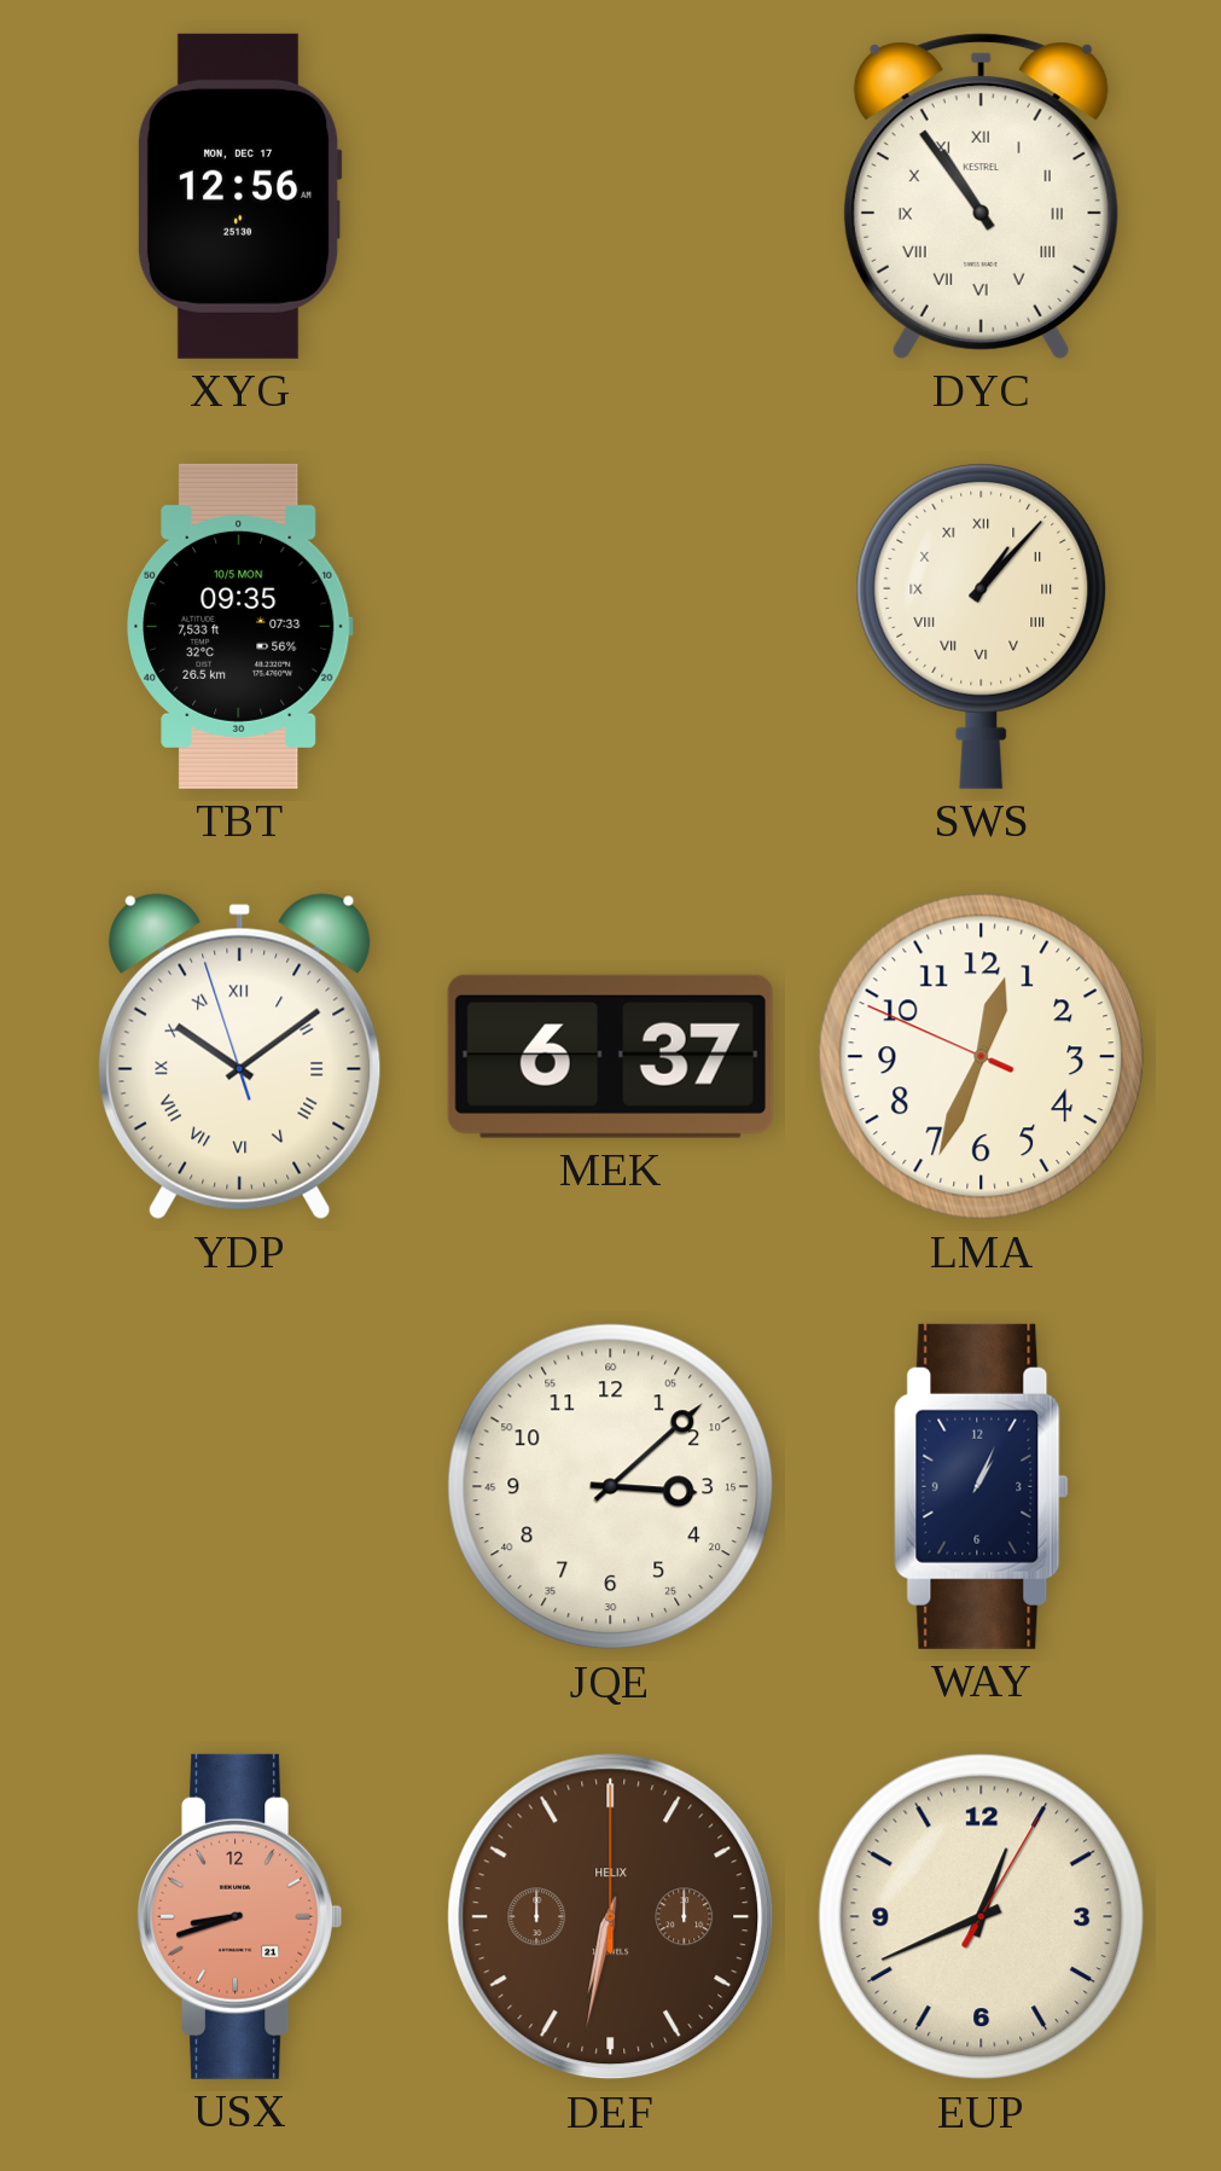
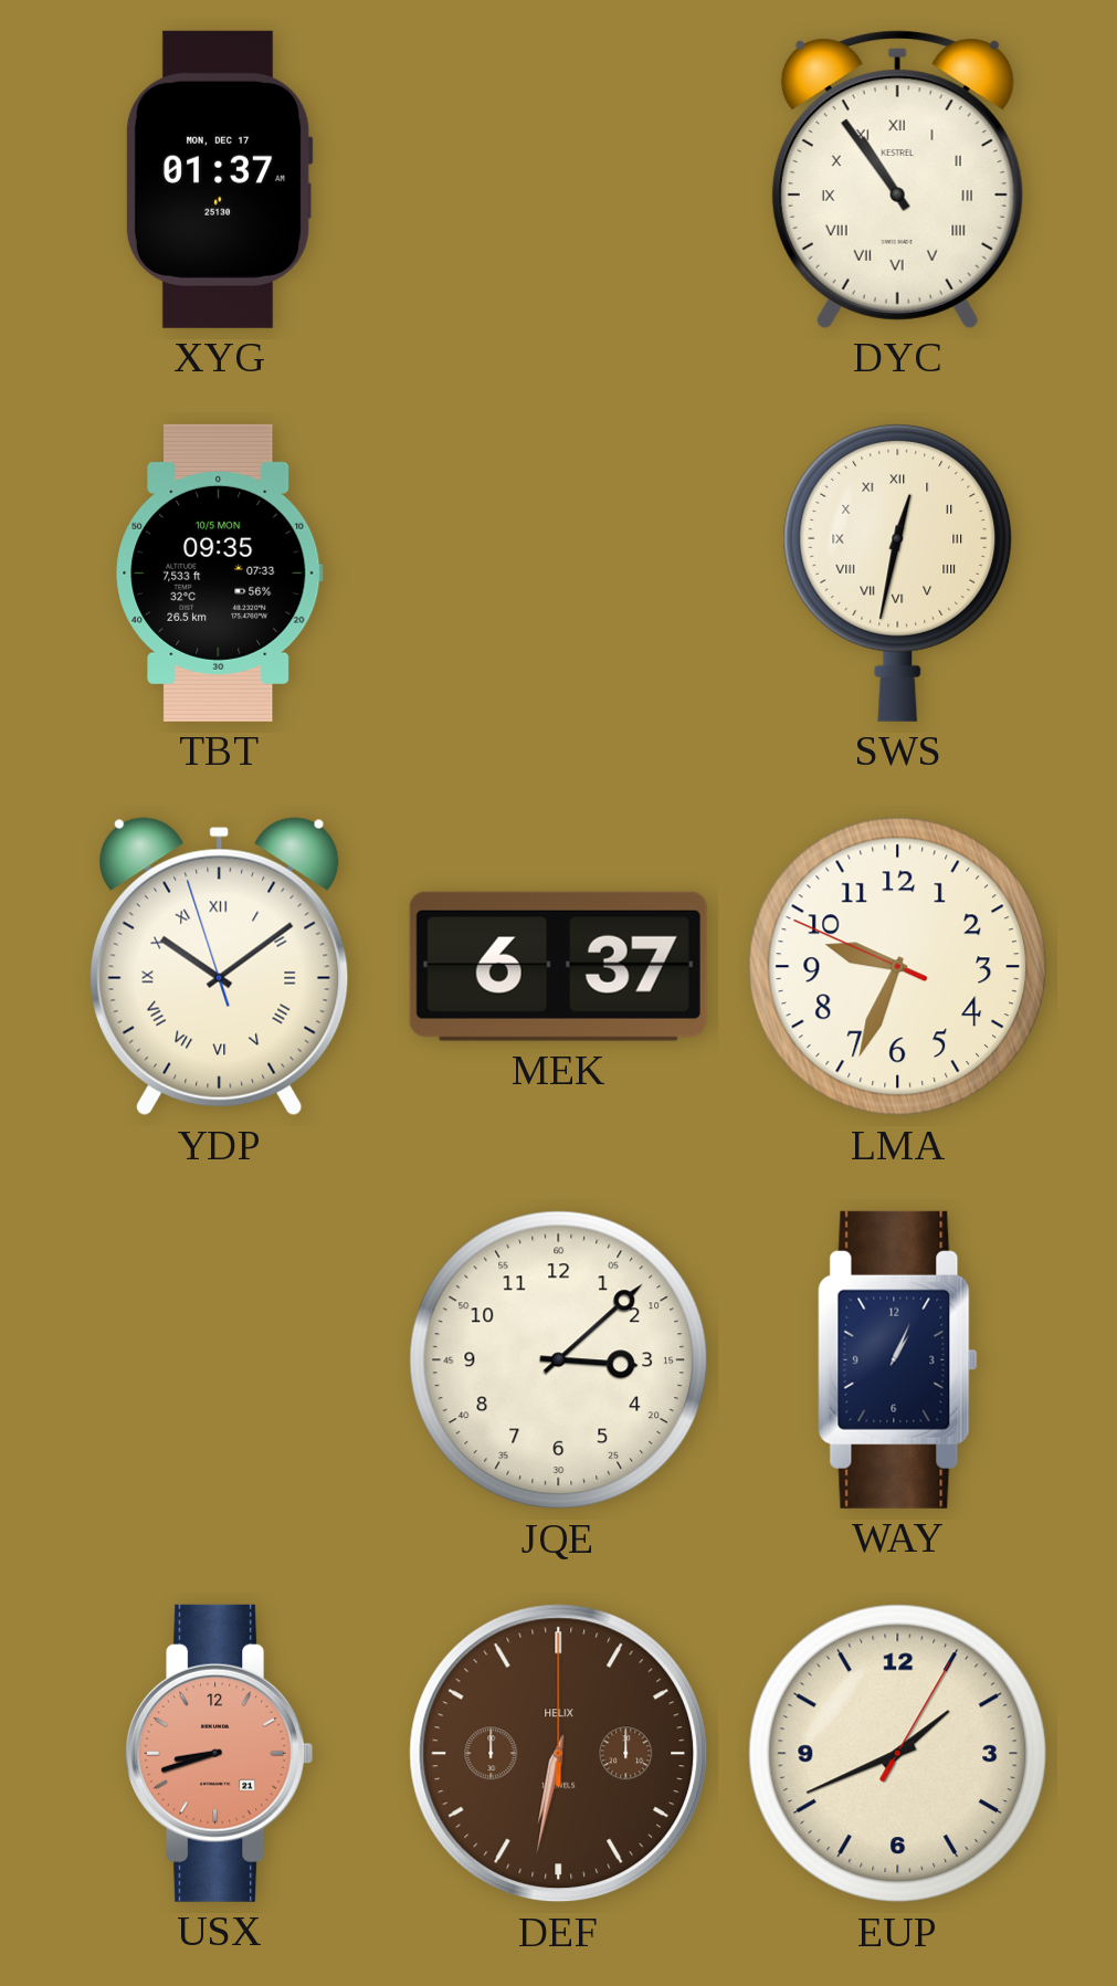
XYG: 12:56 -> 01:37
SWS: 1:07 -> 12:32
LMA: 12:33 -> 9:33
EUP: 12:41 -> 1:41
